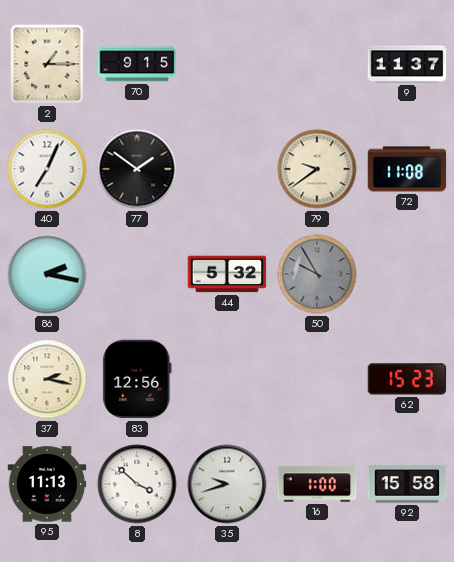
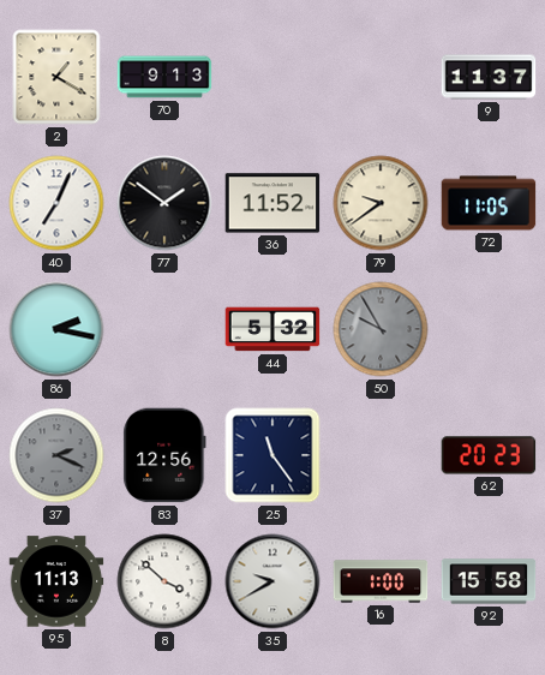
2: 1:15 -> 1:20
70: 9:15 -> 9:13
36: none -> 11:52
72: 11:08 -> 11:05
37: 2:17 -> 2:19
37 dial: cream -> grey
25: none -> 11:24
62: 15:23 -> 20:23
35: 9:42 -> 9:40
